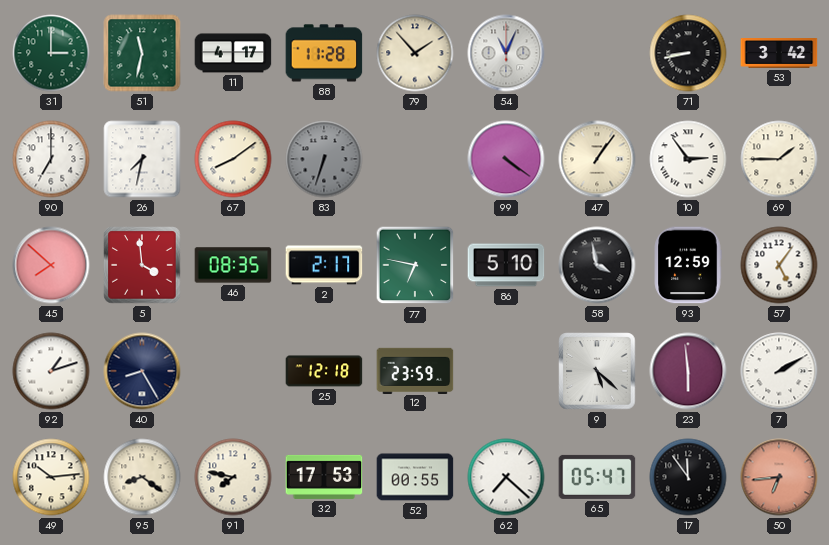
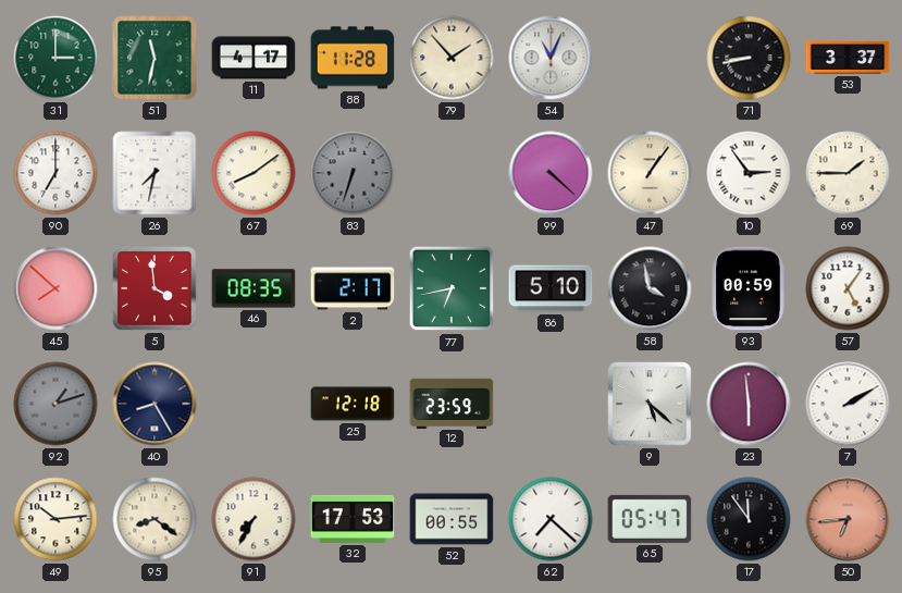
53: 3:42 -> 3:37
99: 4:21 -> 4:22
77: 6:47 -> 6:43
93: 12:59 -> 00:59
92 dial: white -> grey
91: 7:47 -> 7:35
